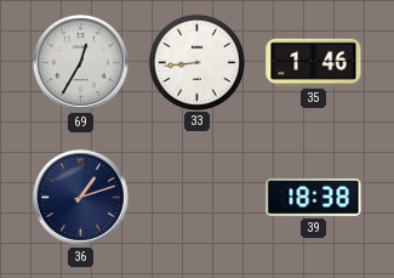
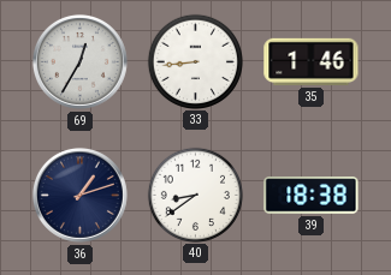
40: none -> 8:39
